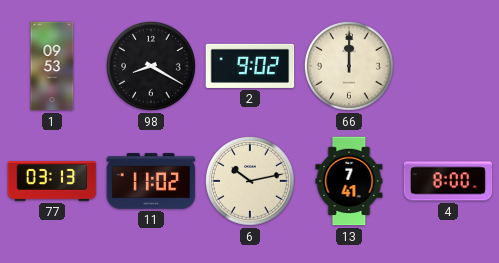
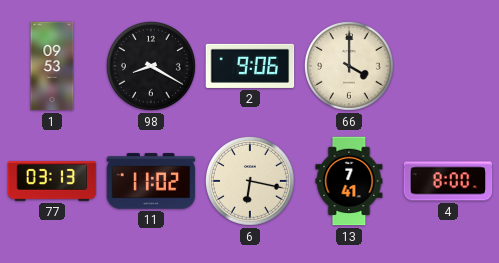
2: 9:02 -> 9:06
66: 12:00 -> 4:00
6: 10:13 -> 6:17
